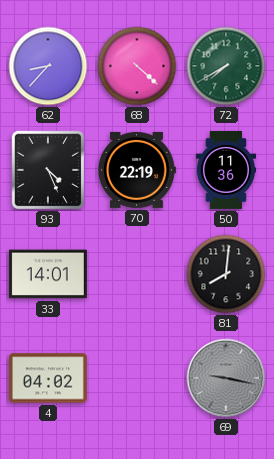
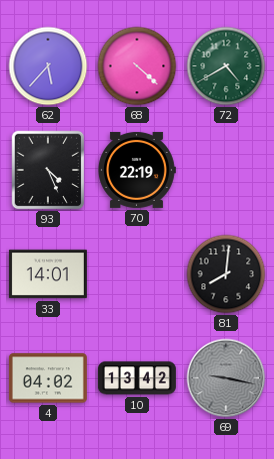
62: 8:37 -> 5:37
72: 7:40 -> 4:40
50: 11:36 -> none
10: none -> 13:42
